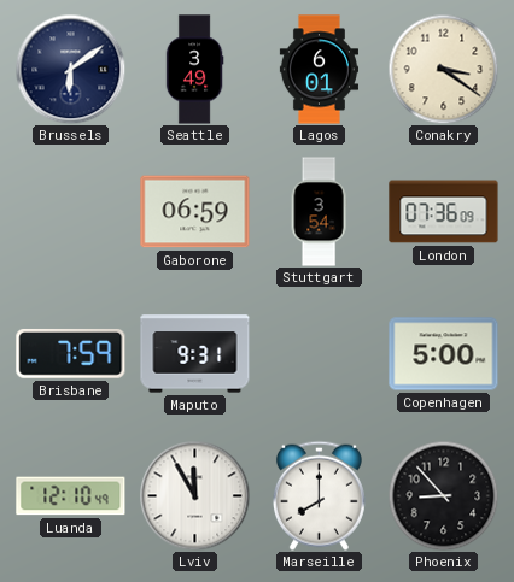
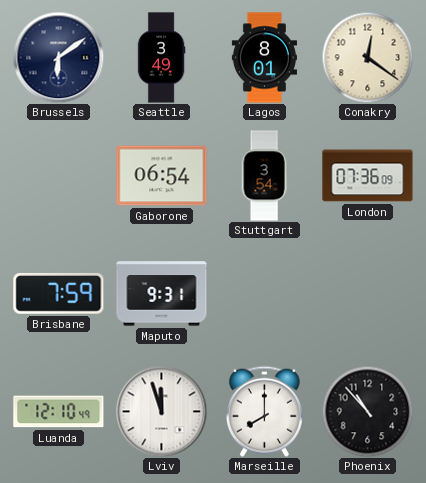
Lagos: 6:01 -> 8:01
Conakry: 3:21 -> 12:21
Gaborone: 06:59 -> 06:54
Copenhagen: 5:00 -> none
Lviv: 11:55 -> 11:57
Phoenix: 8:53 -> 10:53
